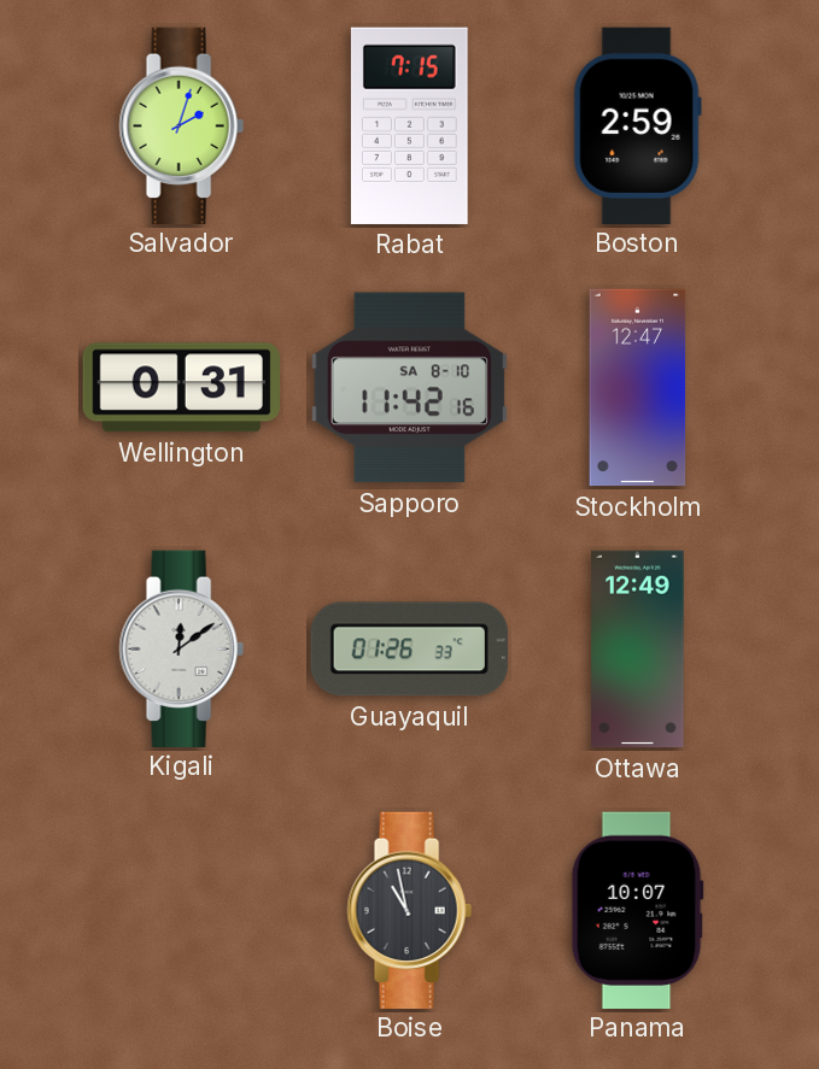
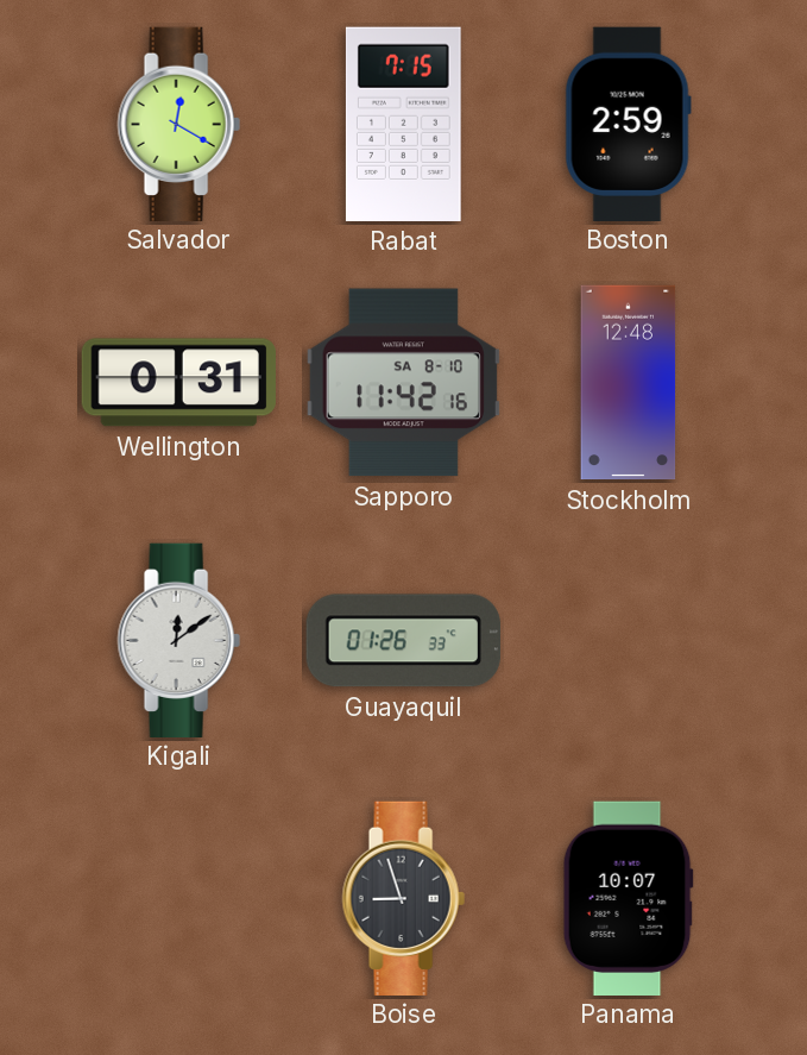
Salvador: 2:03 -> 12:20
Stockholm: 12:47 -> 12:48
Ottawa: 12:49 -> none
Boise: 10:58 -> 8:57
